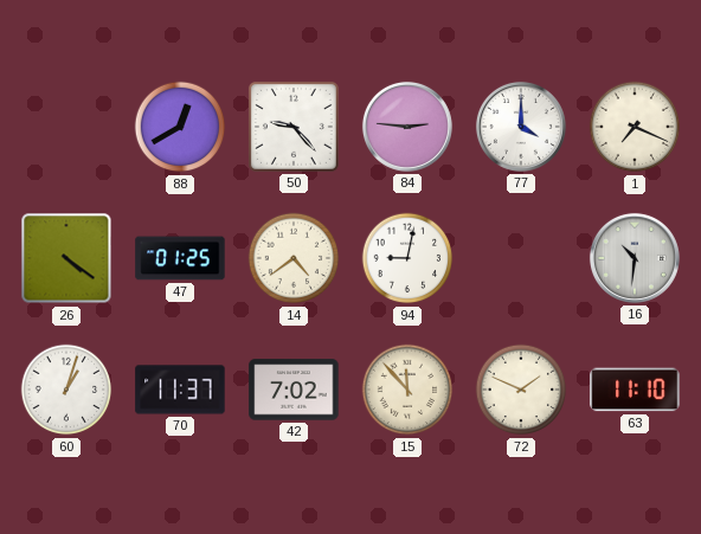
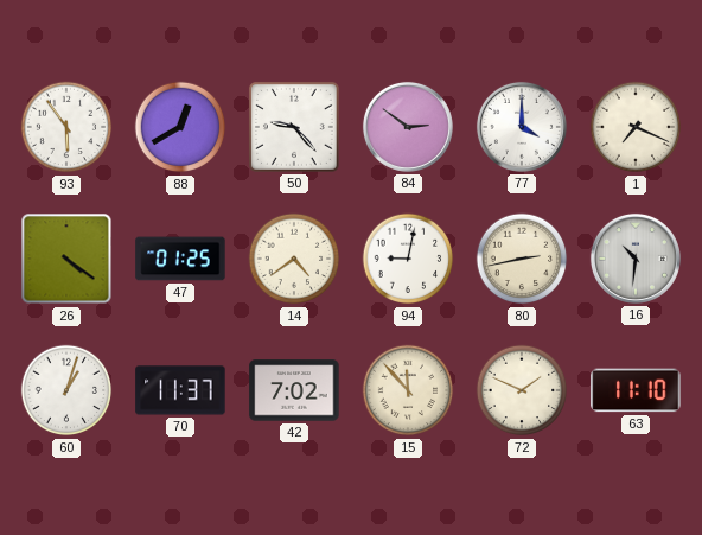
93: none -> 5:54
84: 2:46 -> 2:51
80: none -> 2:43
